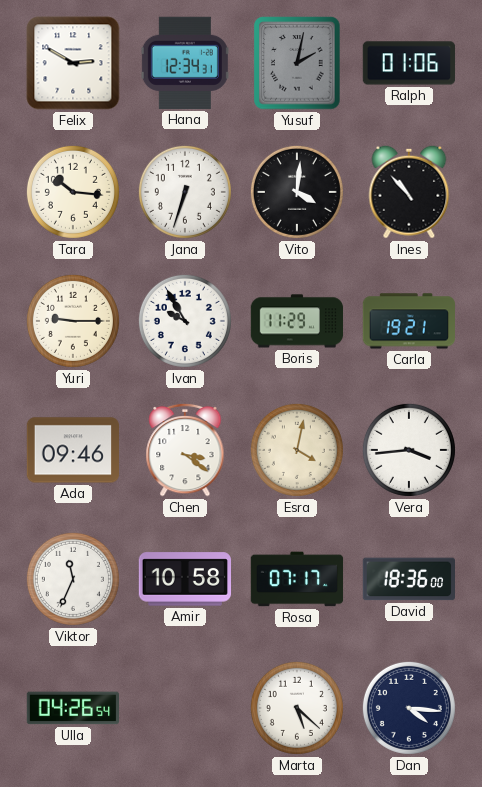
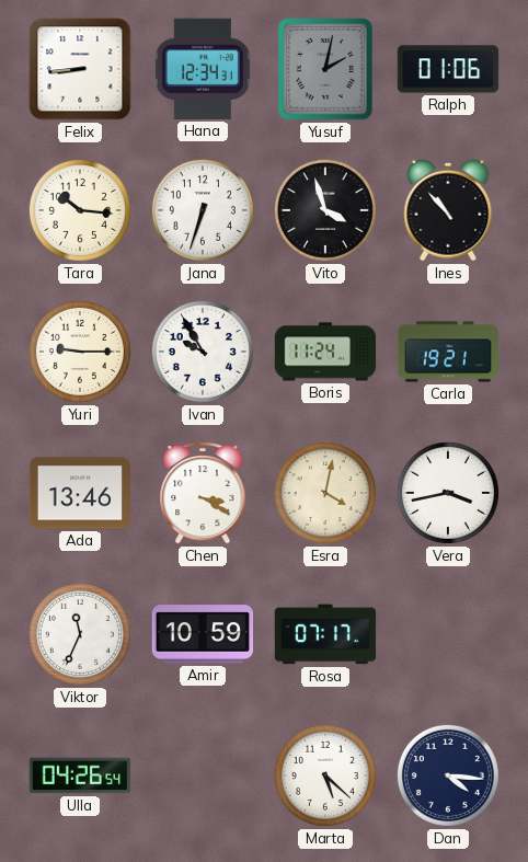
Felix: 2:50 -> 8:44
Vito: 4:01 -> 3:57
Boris: 11:29 -> 11:24
Ada: 09:46 -> 13:46
Chen: 3:21 -> 3:20
Vera: 3:44 -> 3:43
Amir: 10:58 -> 10:59
David: 18:36 -> none
